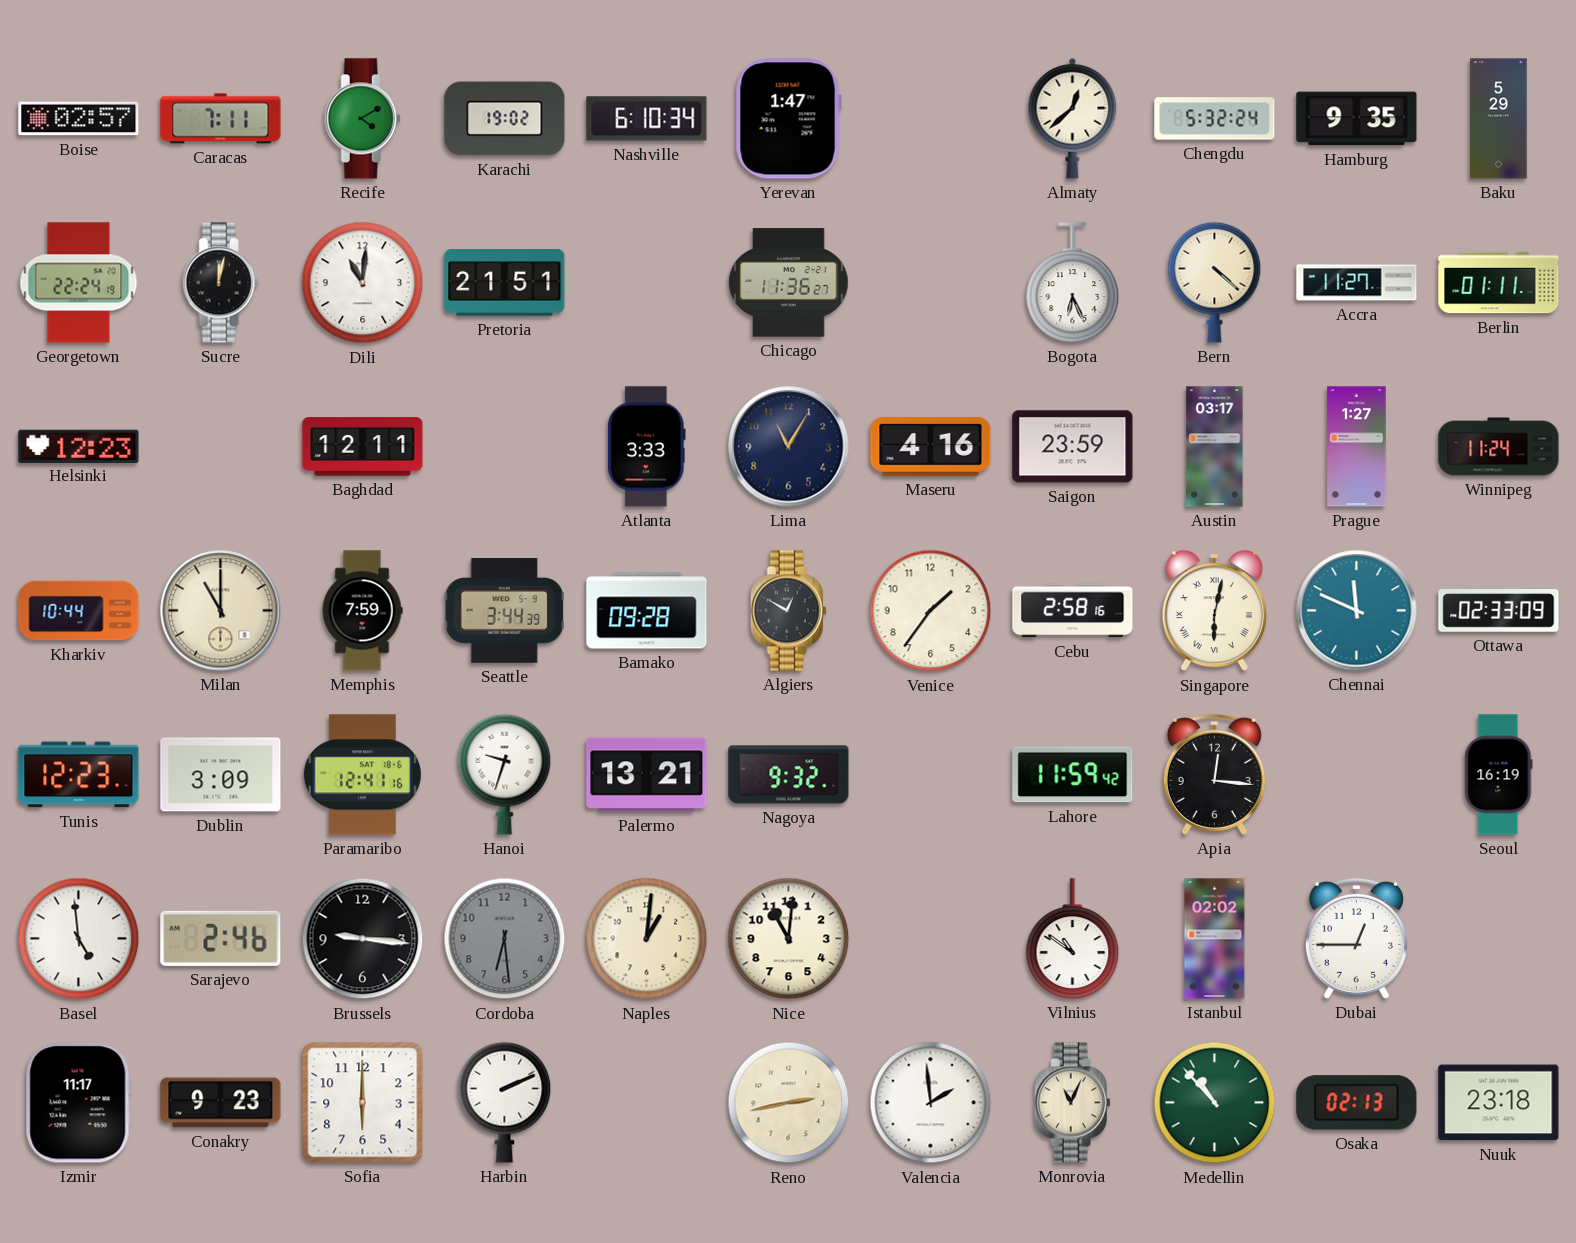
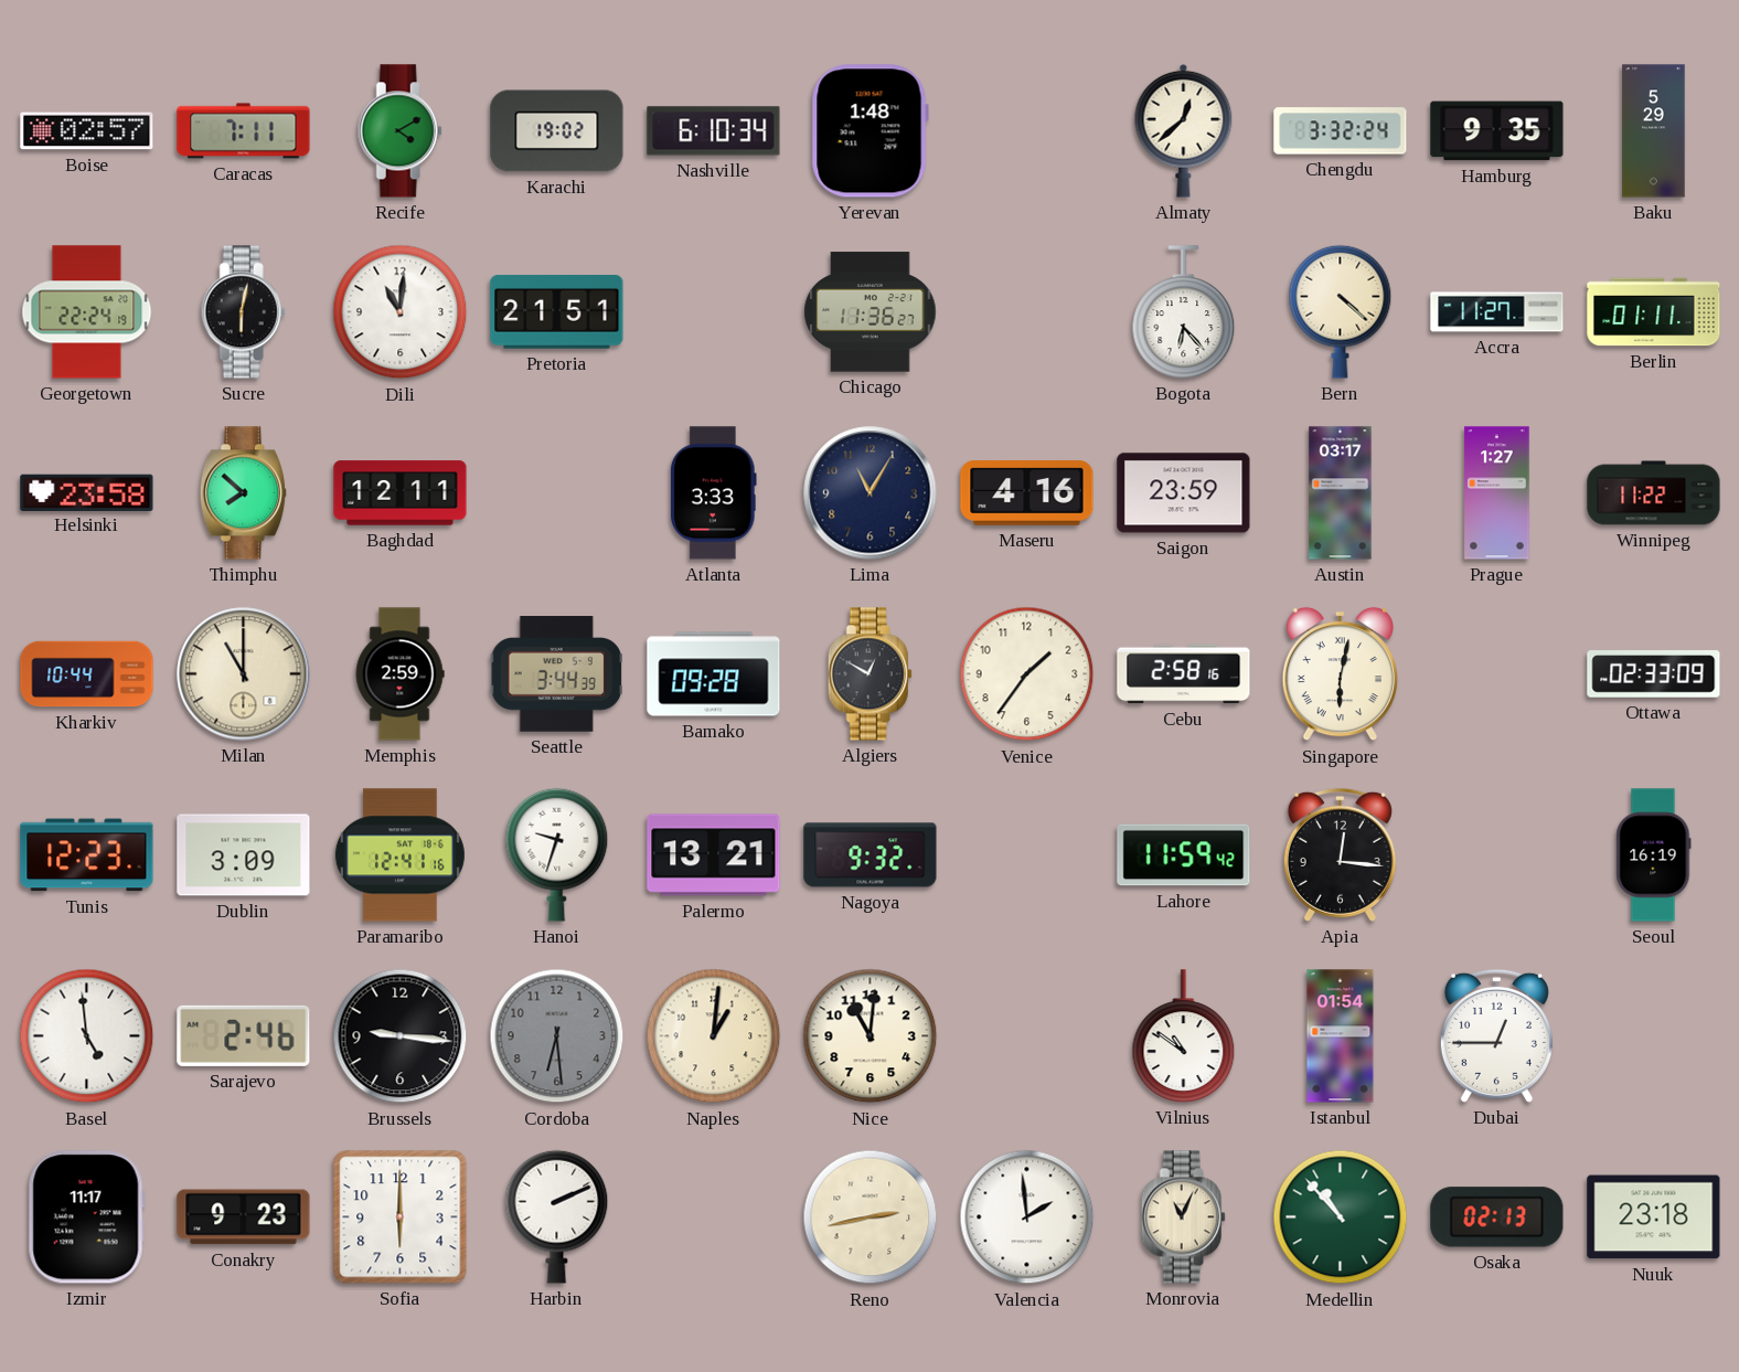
Yerevan: 1:47 -> 1:48
Chengdu: 5:32 -> 3:32
Sucre: 12:02 -> 6:02
Bogota: 6:26 -> 6:23
Helsinki: 12:23 -> 23:58
Thimphu: none -> 7:52
Winnipeg: 11:24 -> 11:22
Memphis: 7:59 -> 2:59
Chennai: 11:49 -> none
Istanbul: 02:02 -> 01:54
